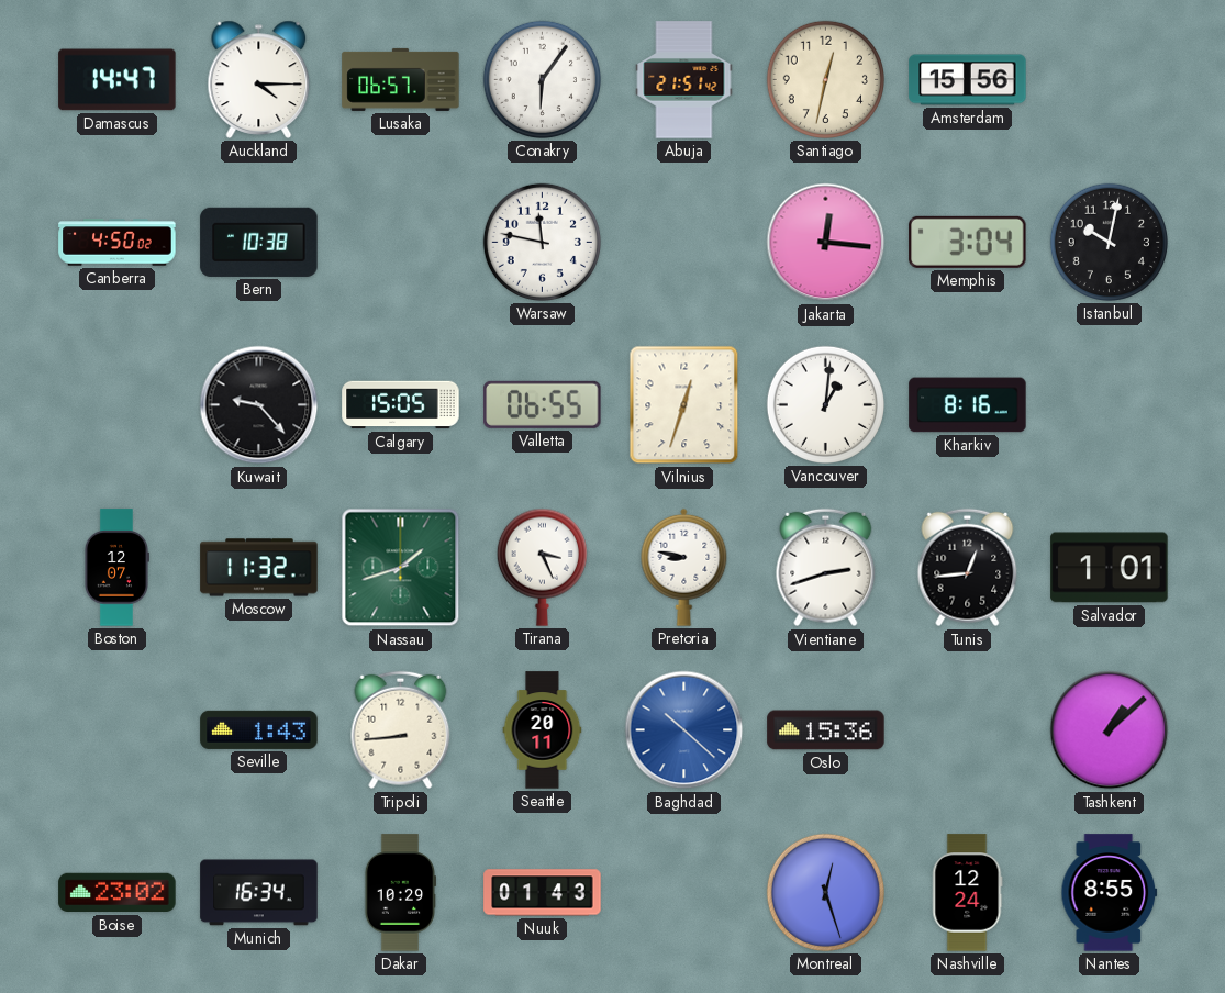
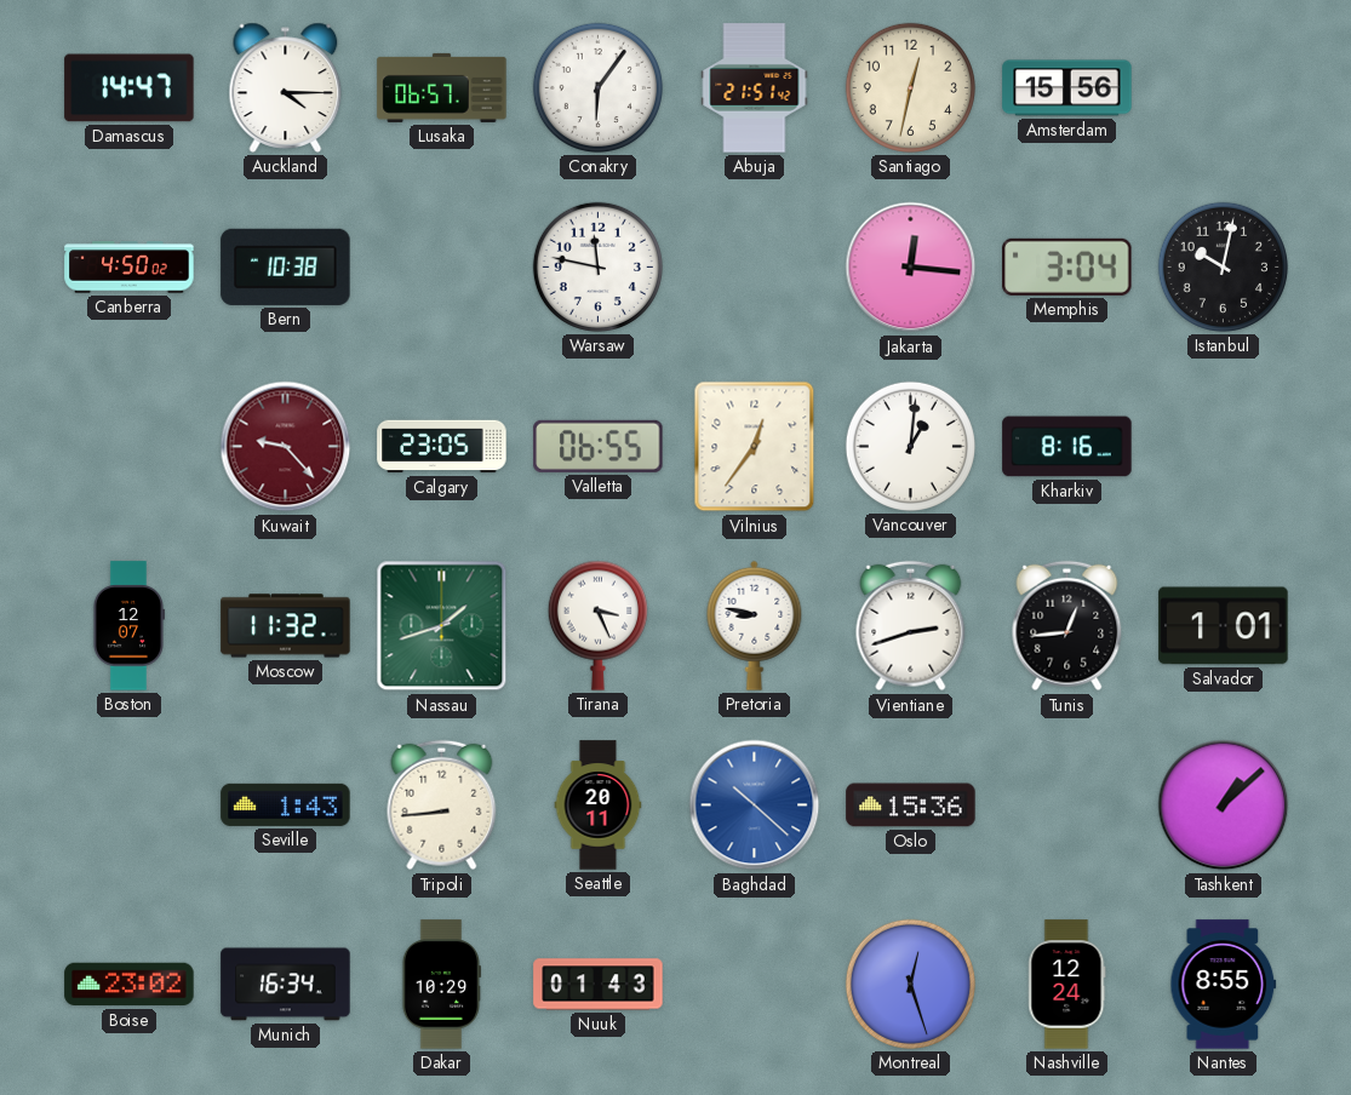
Kuwait dial: black -> burgundy
Calgary: 15:05 -> 23:05
Vilnius: 12:33 -> 12:36
